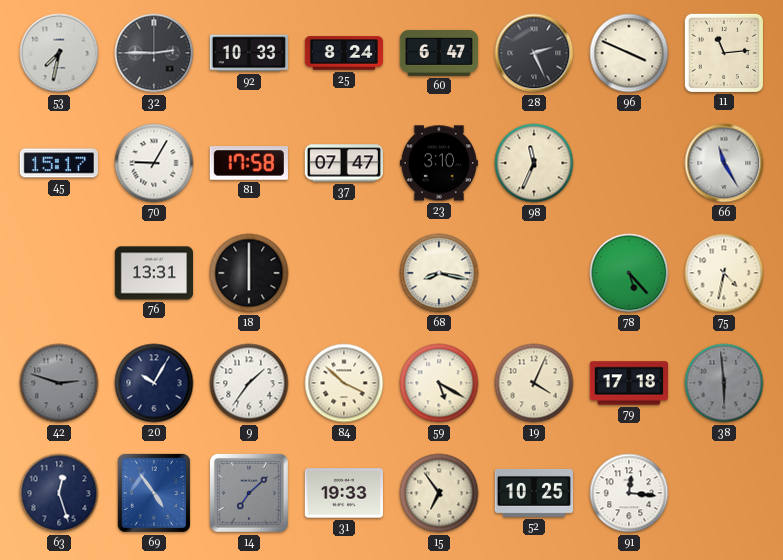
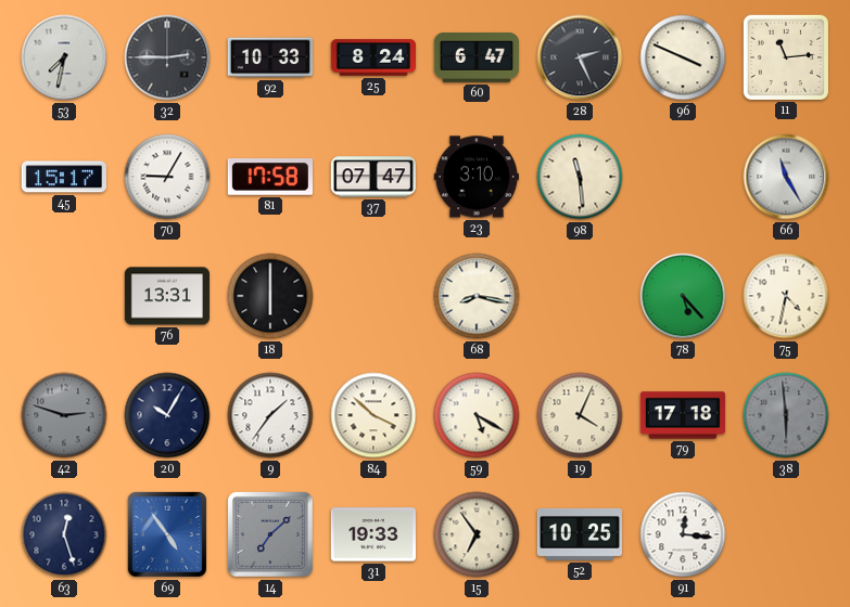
98: 11:34 -> 11:29
